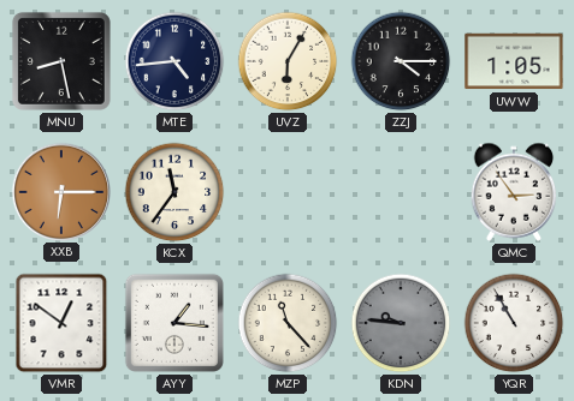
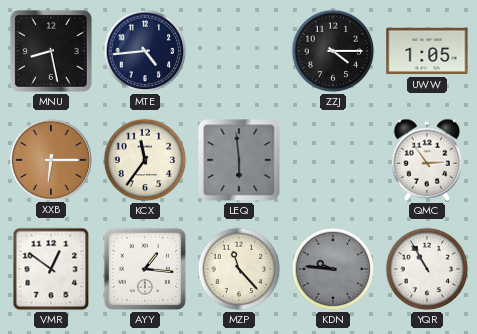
UVZ: 6:05 -> none
LEQ: none -> 5:59
